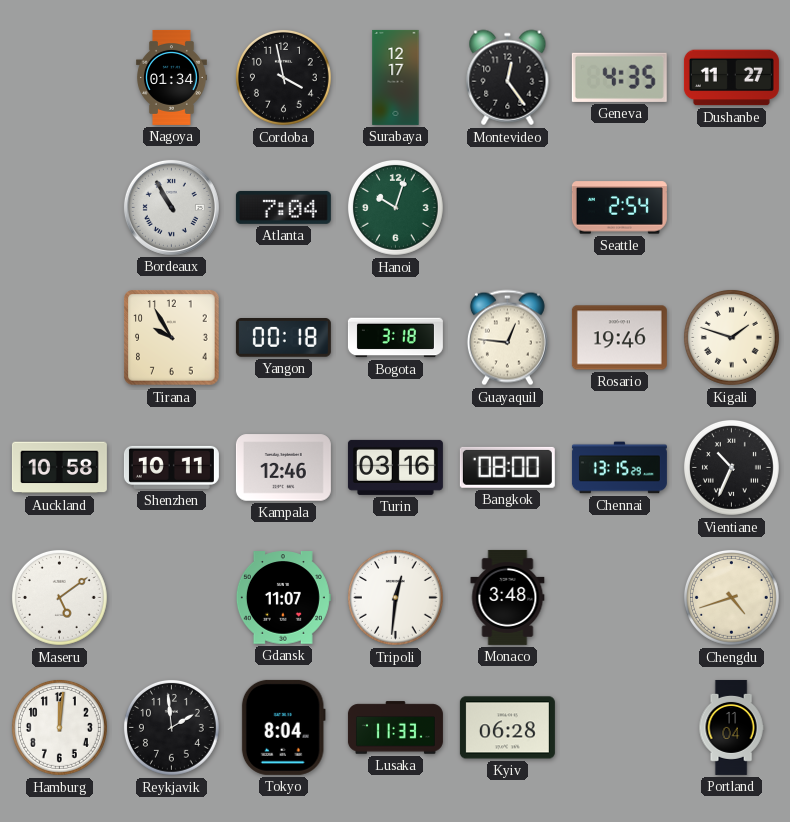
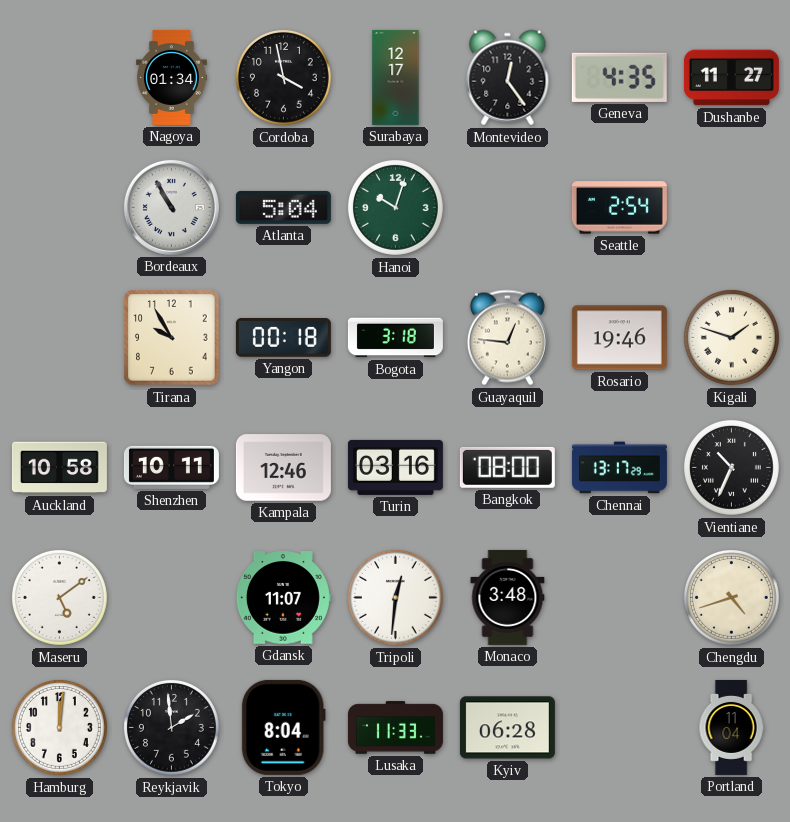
Atlanta: 7:04 -> 5:04
Chennai: 13:15 -> 13:17
